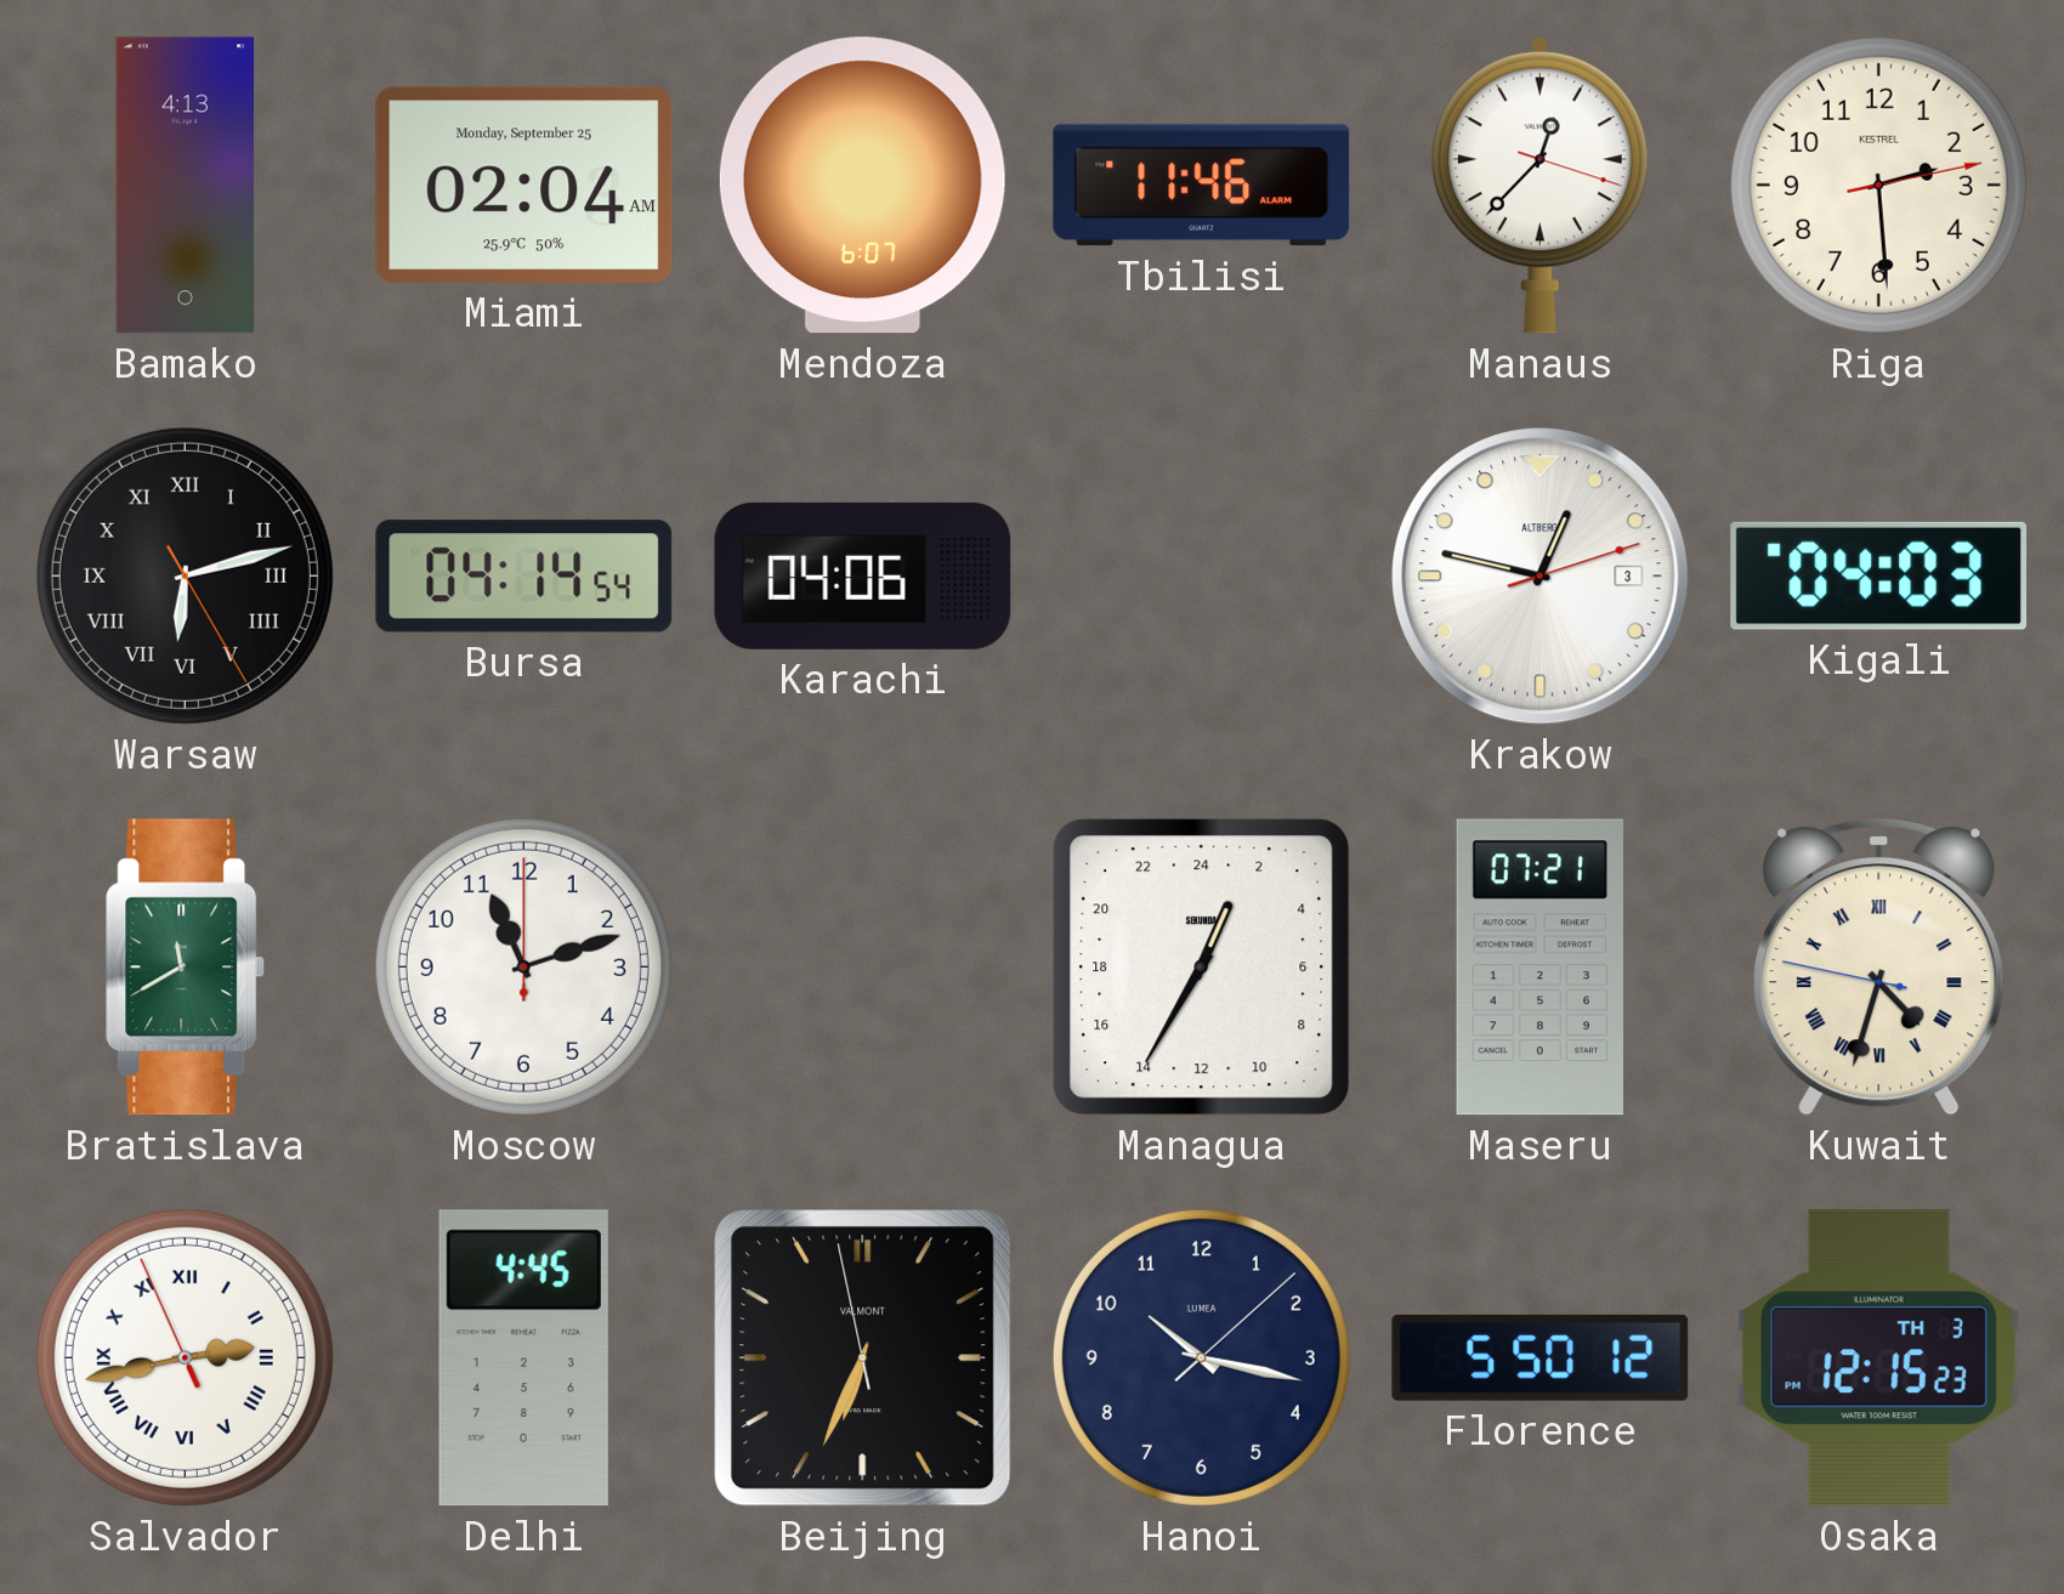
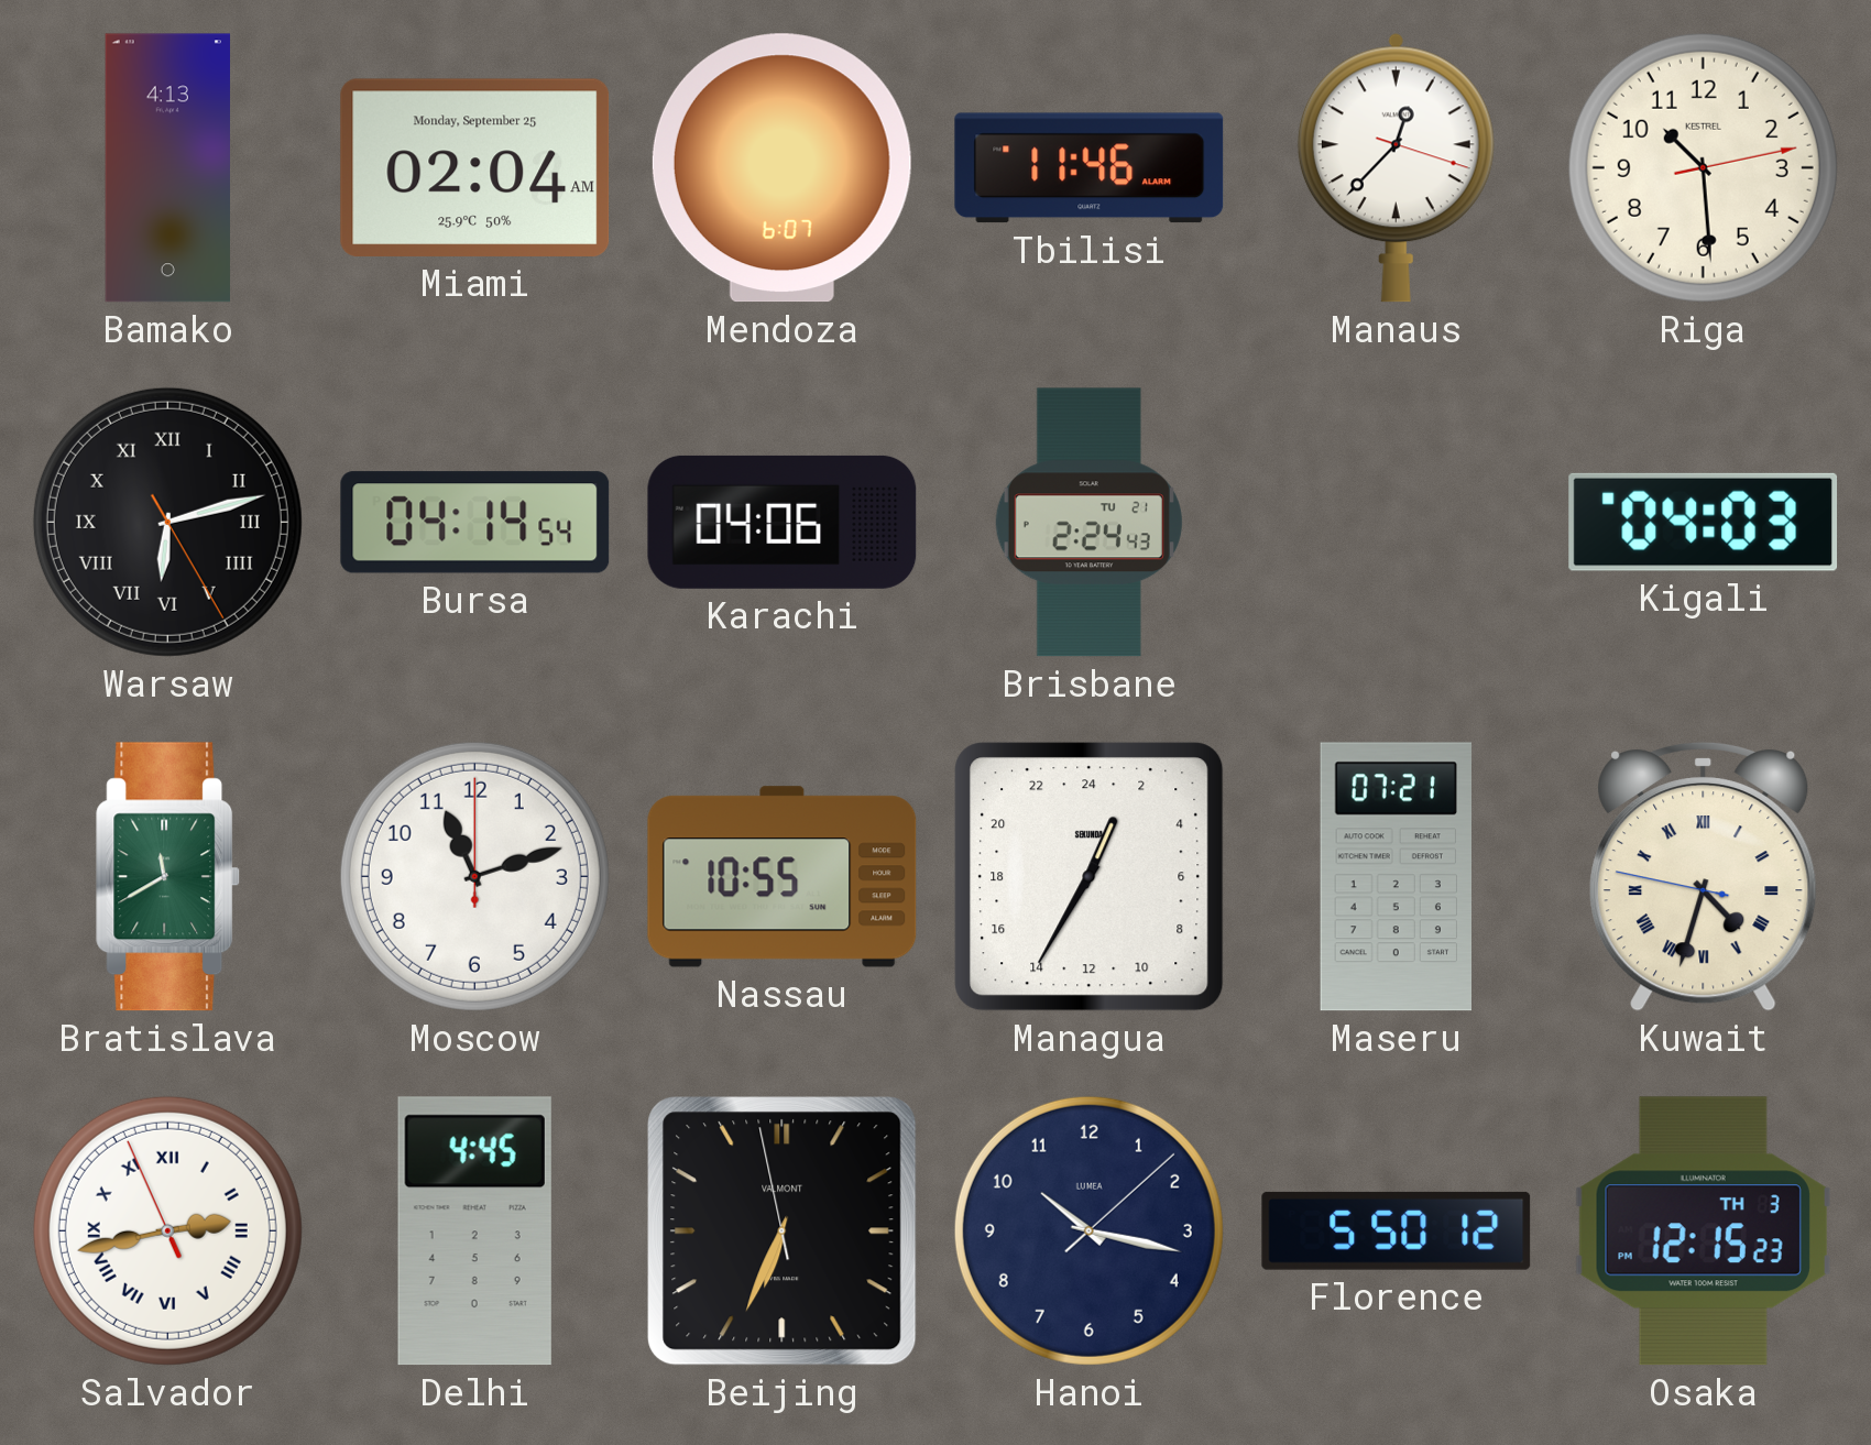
Riga: 2:29 -> 10:29
Brisbane: none -> 2:24
Krakow: 12:47 -> none
Nassau: none -> 10:55
